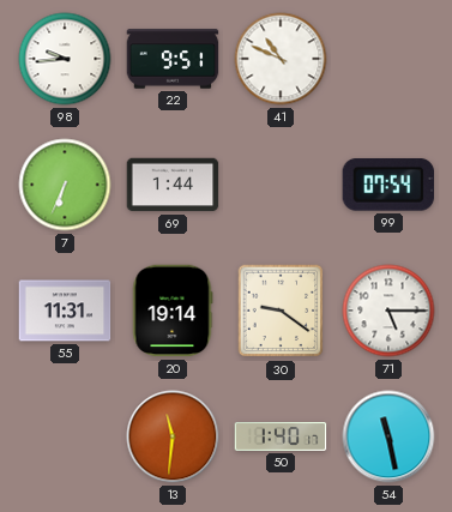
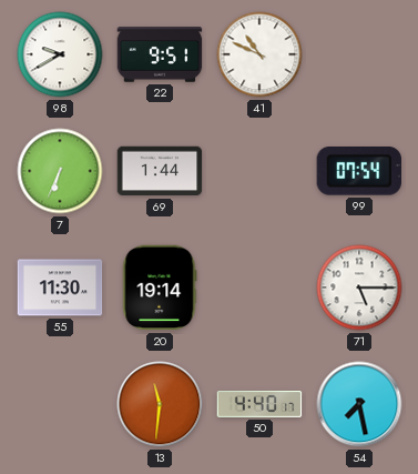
98: 9:44 -> 9:40
55: 11:31 -> 11:30
30: 9:21 -> none
50: 1:40 -> 4:40
54: 11:28 -> 7:28
